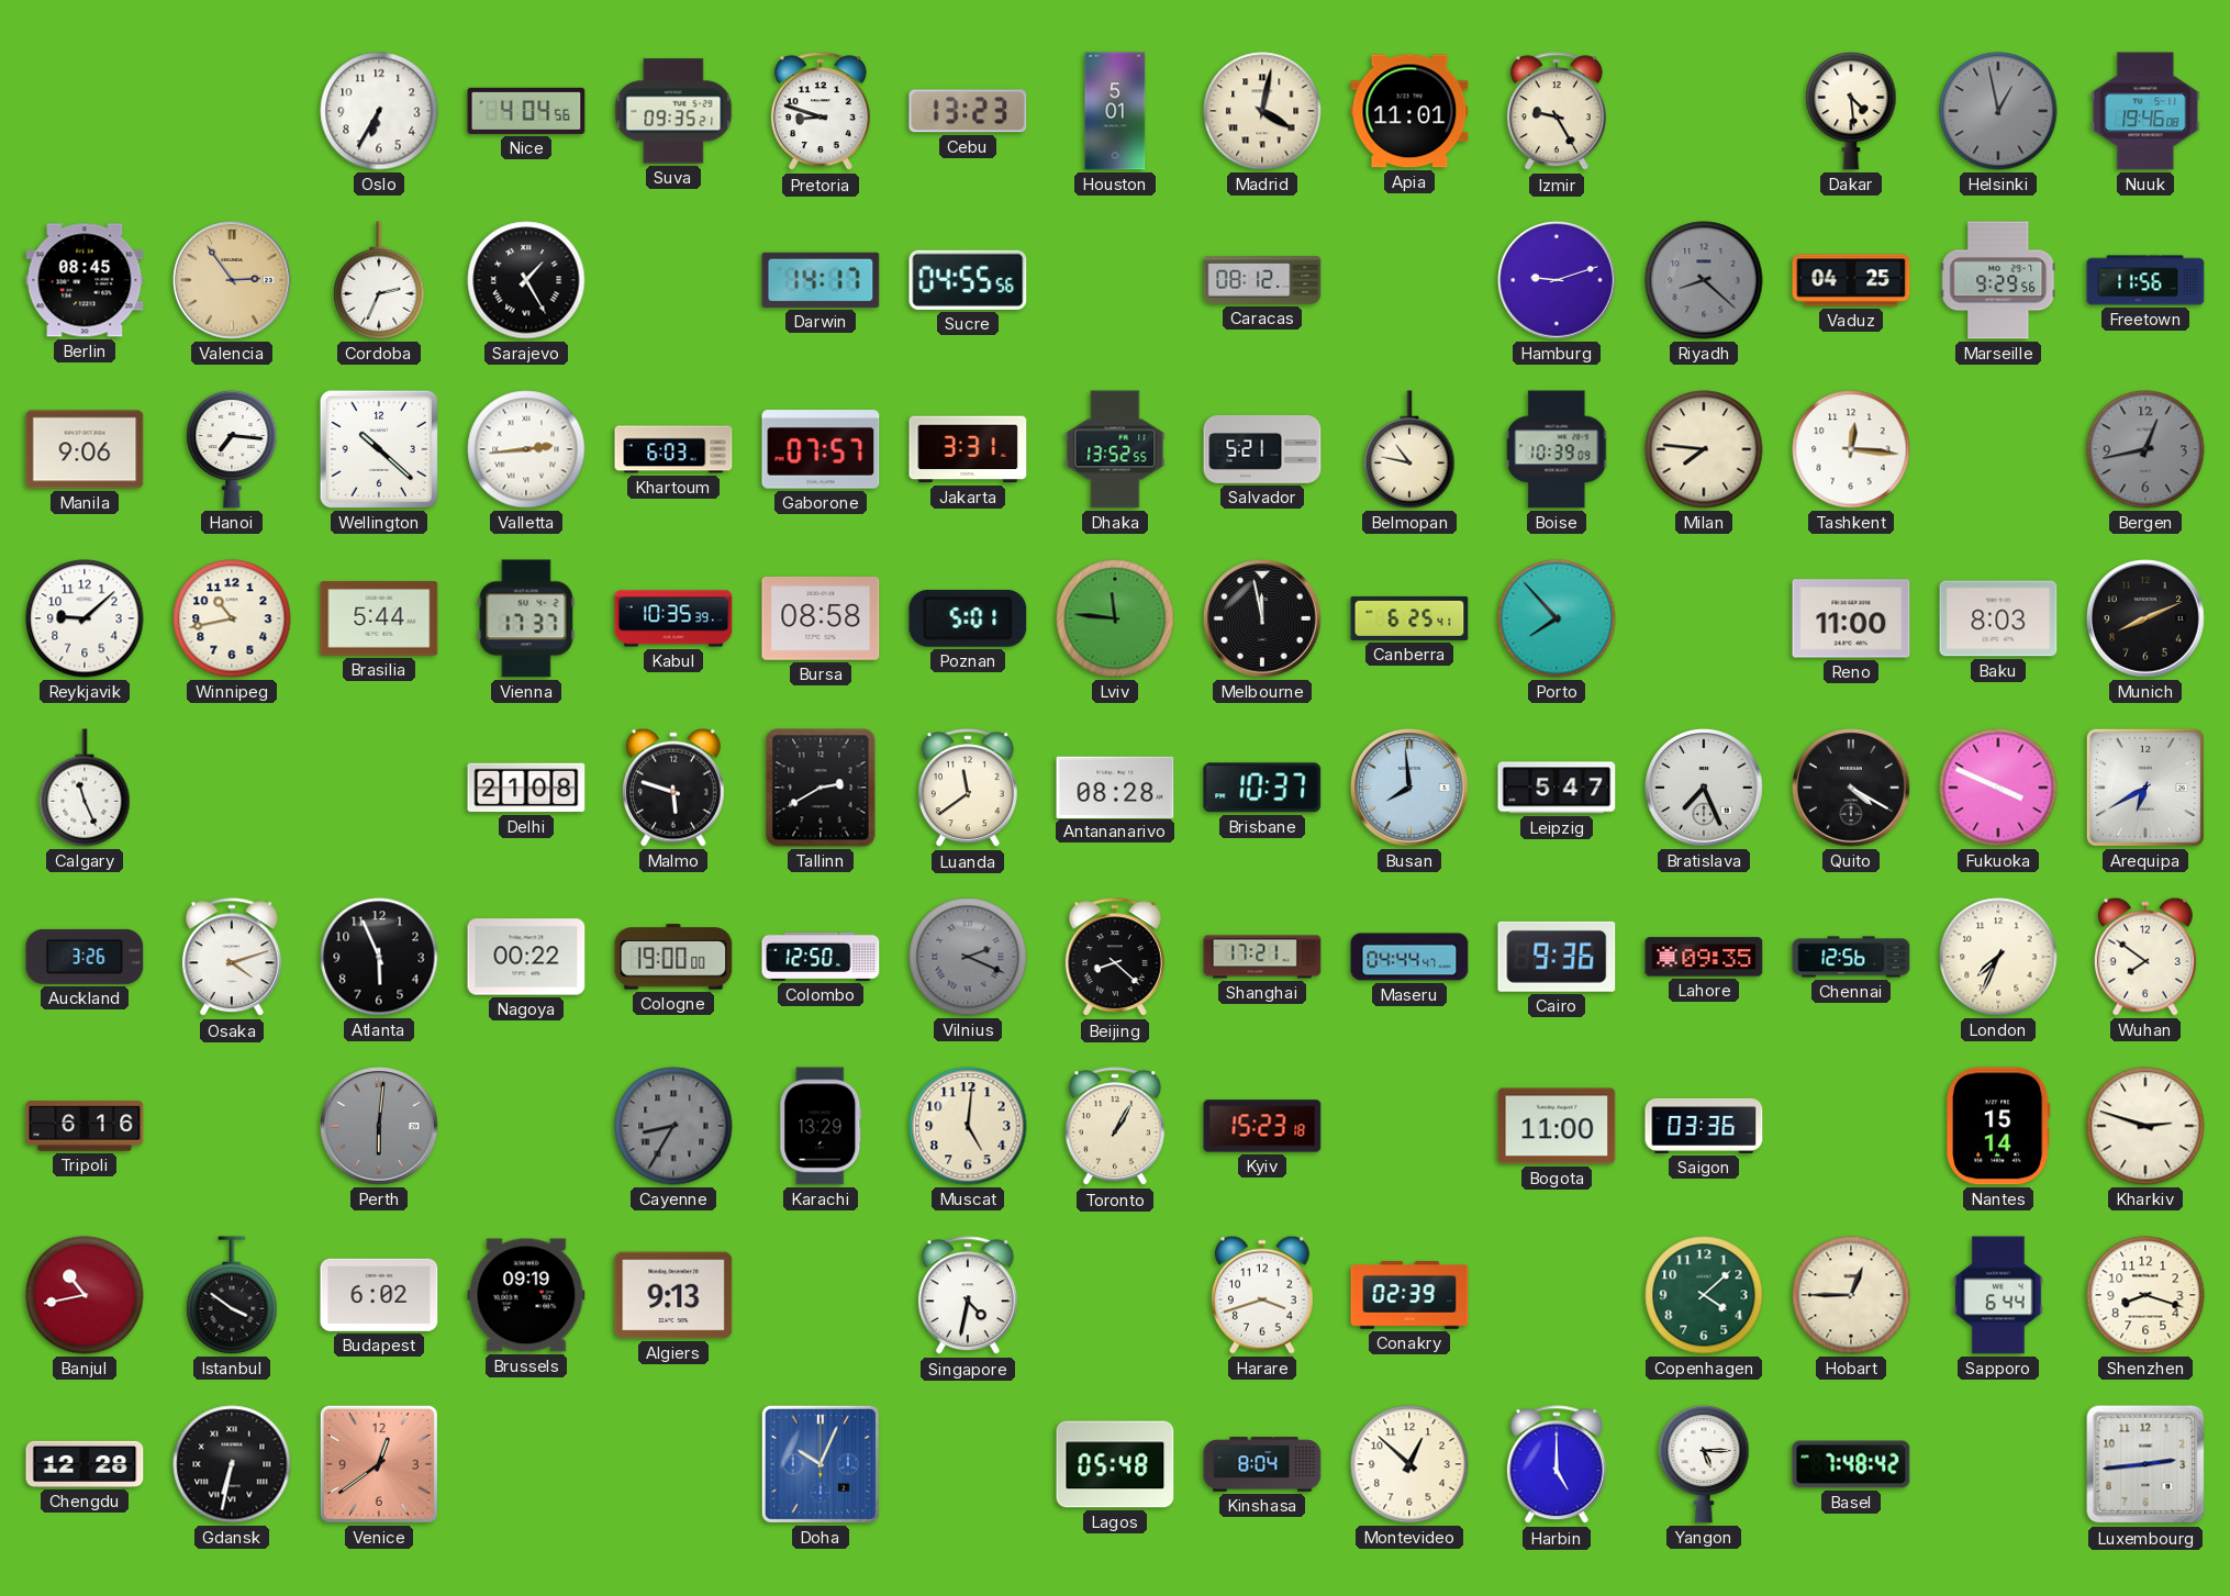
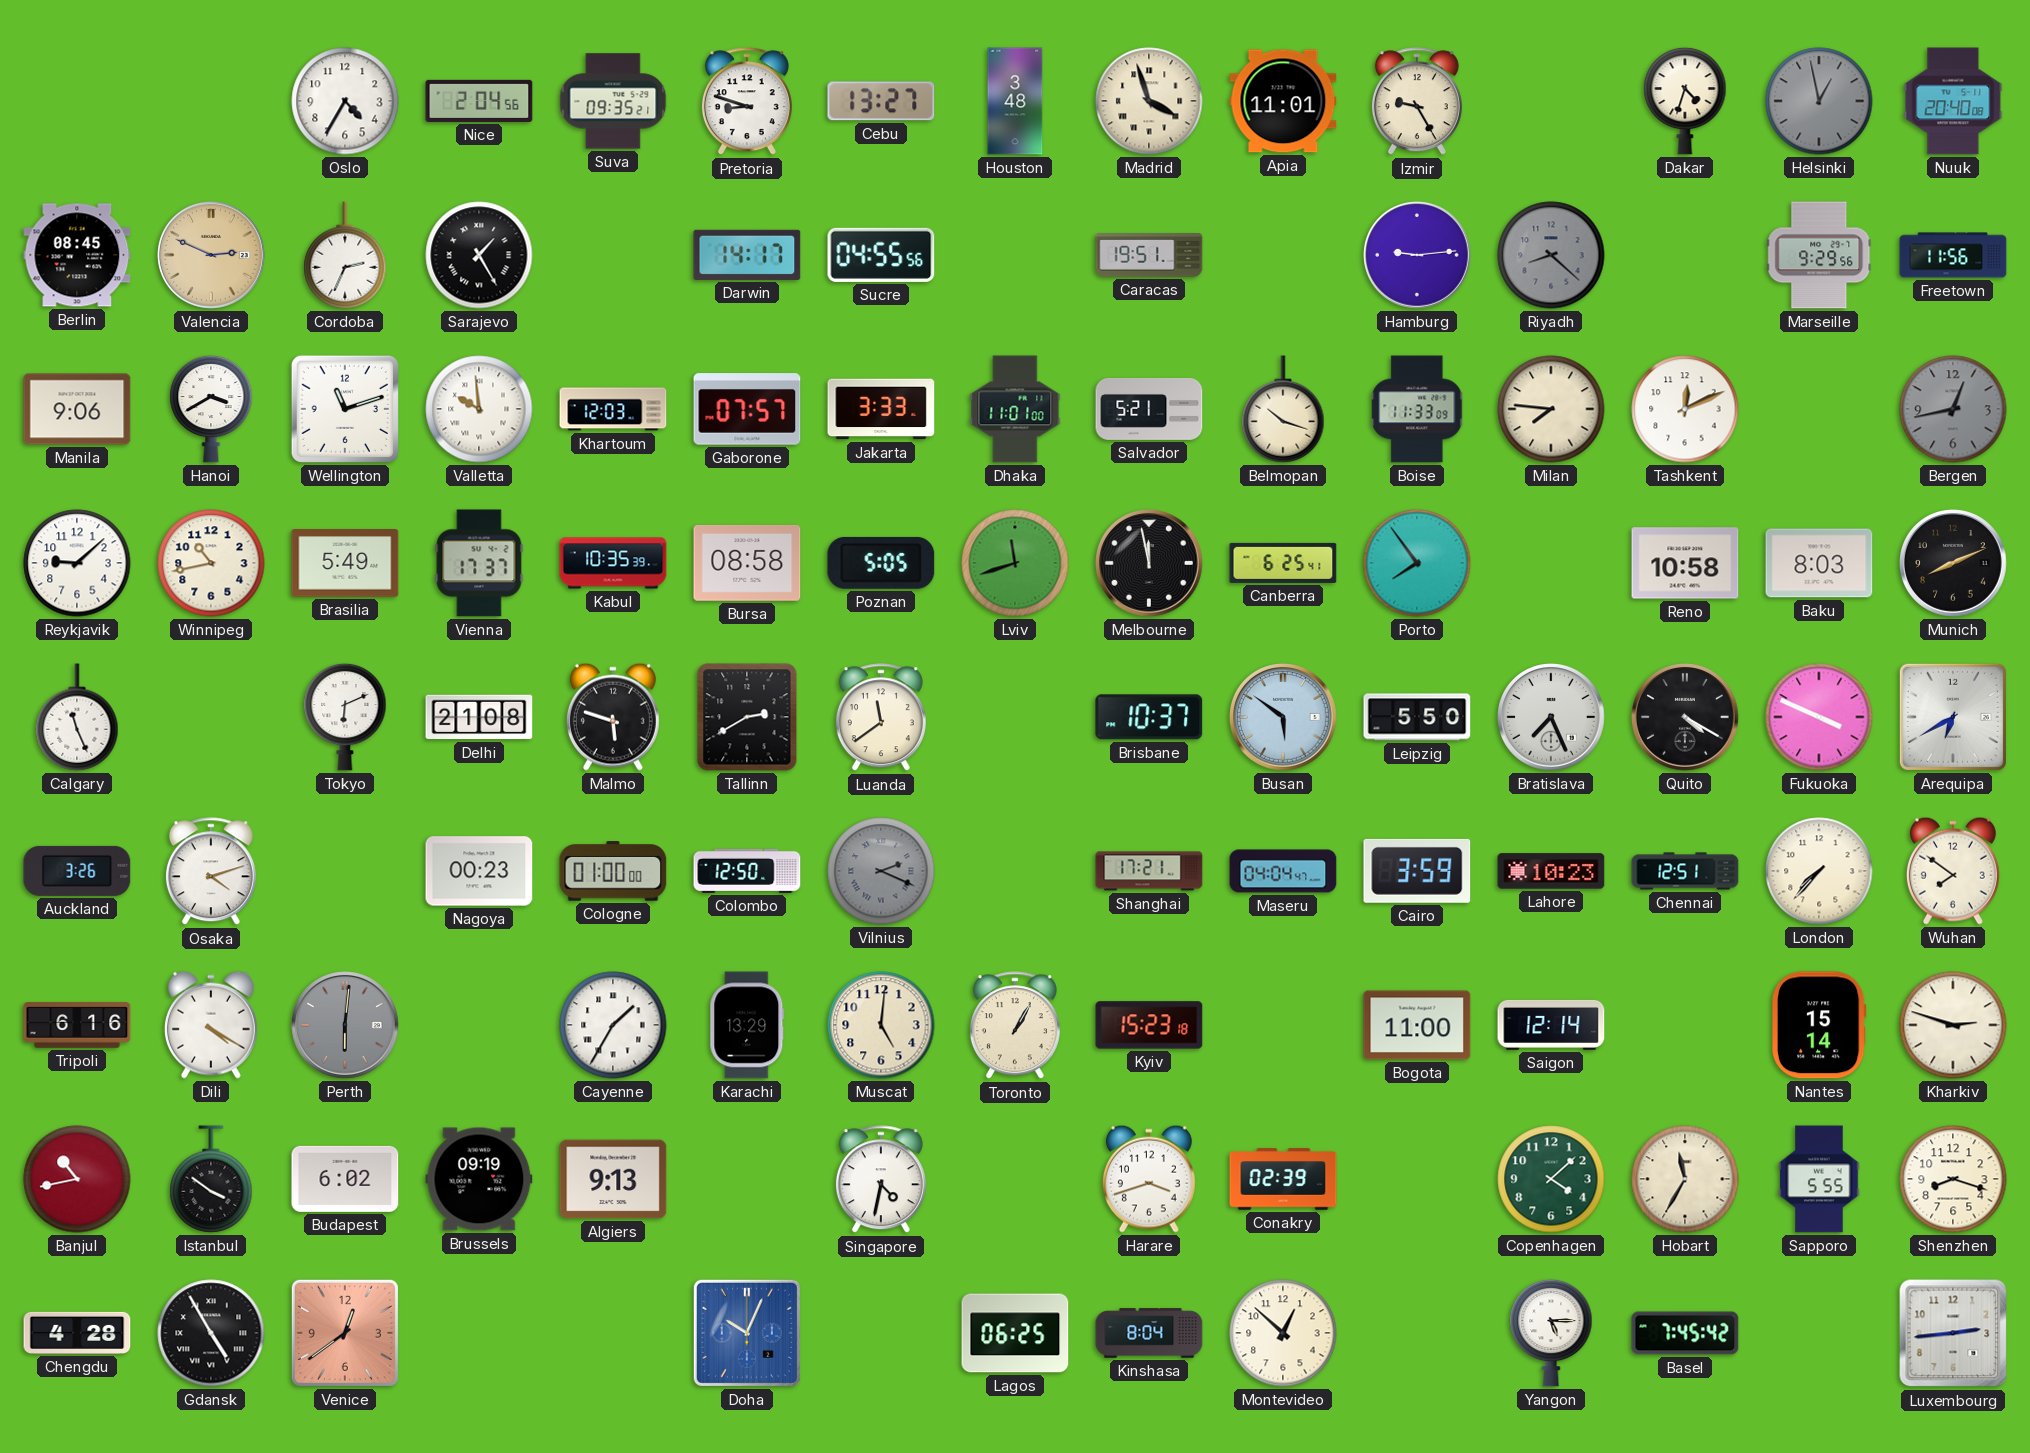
Oslo: 6:35 -> 4:35
Nice: 4:04 -> 2:04
Cebu: 13:23 -> 13:27
Houston: 5:01 -> 3:48
Madrid: 4:02 -> 3:57
Dakar: 4:29 -> 4:33
Nuuk: 19:46 -> 20:40
Valencia: 2:54 -> 2:49
Caracas: 08:12 -> 19:51
Hamburg: 9:12 -> 9:14
Vaduz: 04:25 -> none
Hanoi: 7:16 -> 3:40
Wellington: 10:22 -> 11:12
Valletta: 2:44 -> 9:59
Khartoum: 6:03 -> 12:03
Jakarta: 3:31 -> 3:33
Dhaka: 13:52 -> 11:01
Belmopan: 10:47 -> 10:18
Boise: 10:39 -> 11:33
Tashkent: 12:16 -> 12:11
Brasilia: 5:44 -> 5:49
Poznan: 5:01 -> 5:05
Lviv: 11:46 -> 11:42
Porto: 7:53 -> 7:54
Reno: 11:00 -> 10:58
Tokyo: none -> 6:11
Antananarivo: 08:28 -> none
Busan: 7:59 -> 5:51
Leipzig: 5:47 -> 5:50
Atlanta: 5:56 -> none
Nagoya: 00:22 -> 00:23
Cologne: 19:00 -> 01:00
Beijing: 8:22 -> none
Maseru: 04:44 -> 04:04
Cairo: 9:36 -> 3:59
Lahore: 09:35 -> 10:23
Chennai: 12:56 -> 12:51
London: 7:34 -> 7:37
Dili: none -> 4:20
Cayenne: 8:35 -> 1:35
Cayenne dial: grey -> white
Saigon: 03:36 -> 12:14
Hobart: 12:45 -> 11:35
Sapporo: 6:44 -> 5:55
Chengdu: 12:28 -> 4:28
Gdansk: 6:32 -> 4:55
Lagos: 05:48 -> 06:25
Harbin: 5:00 -> none
Basel: 7:48 -> 7:45
